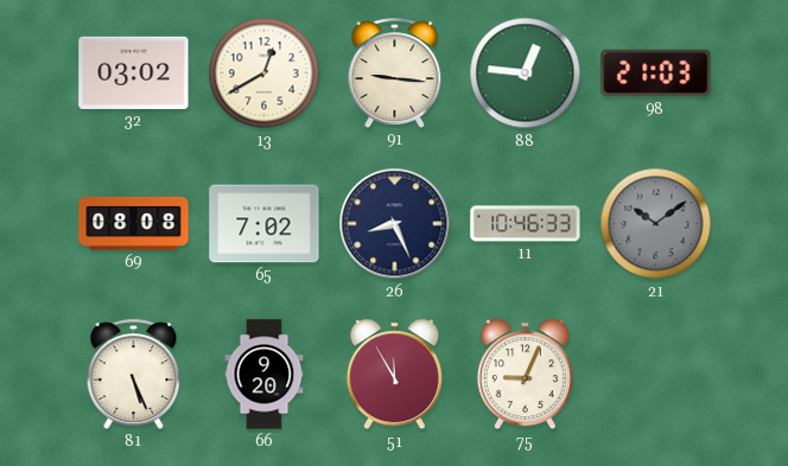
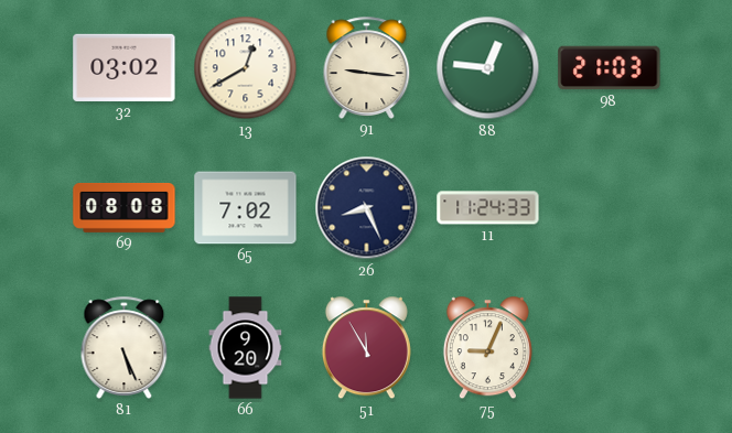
11: 10:46 -> 11:24
21: 10:09 -> none
